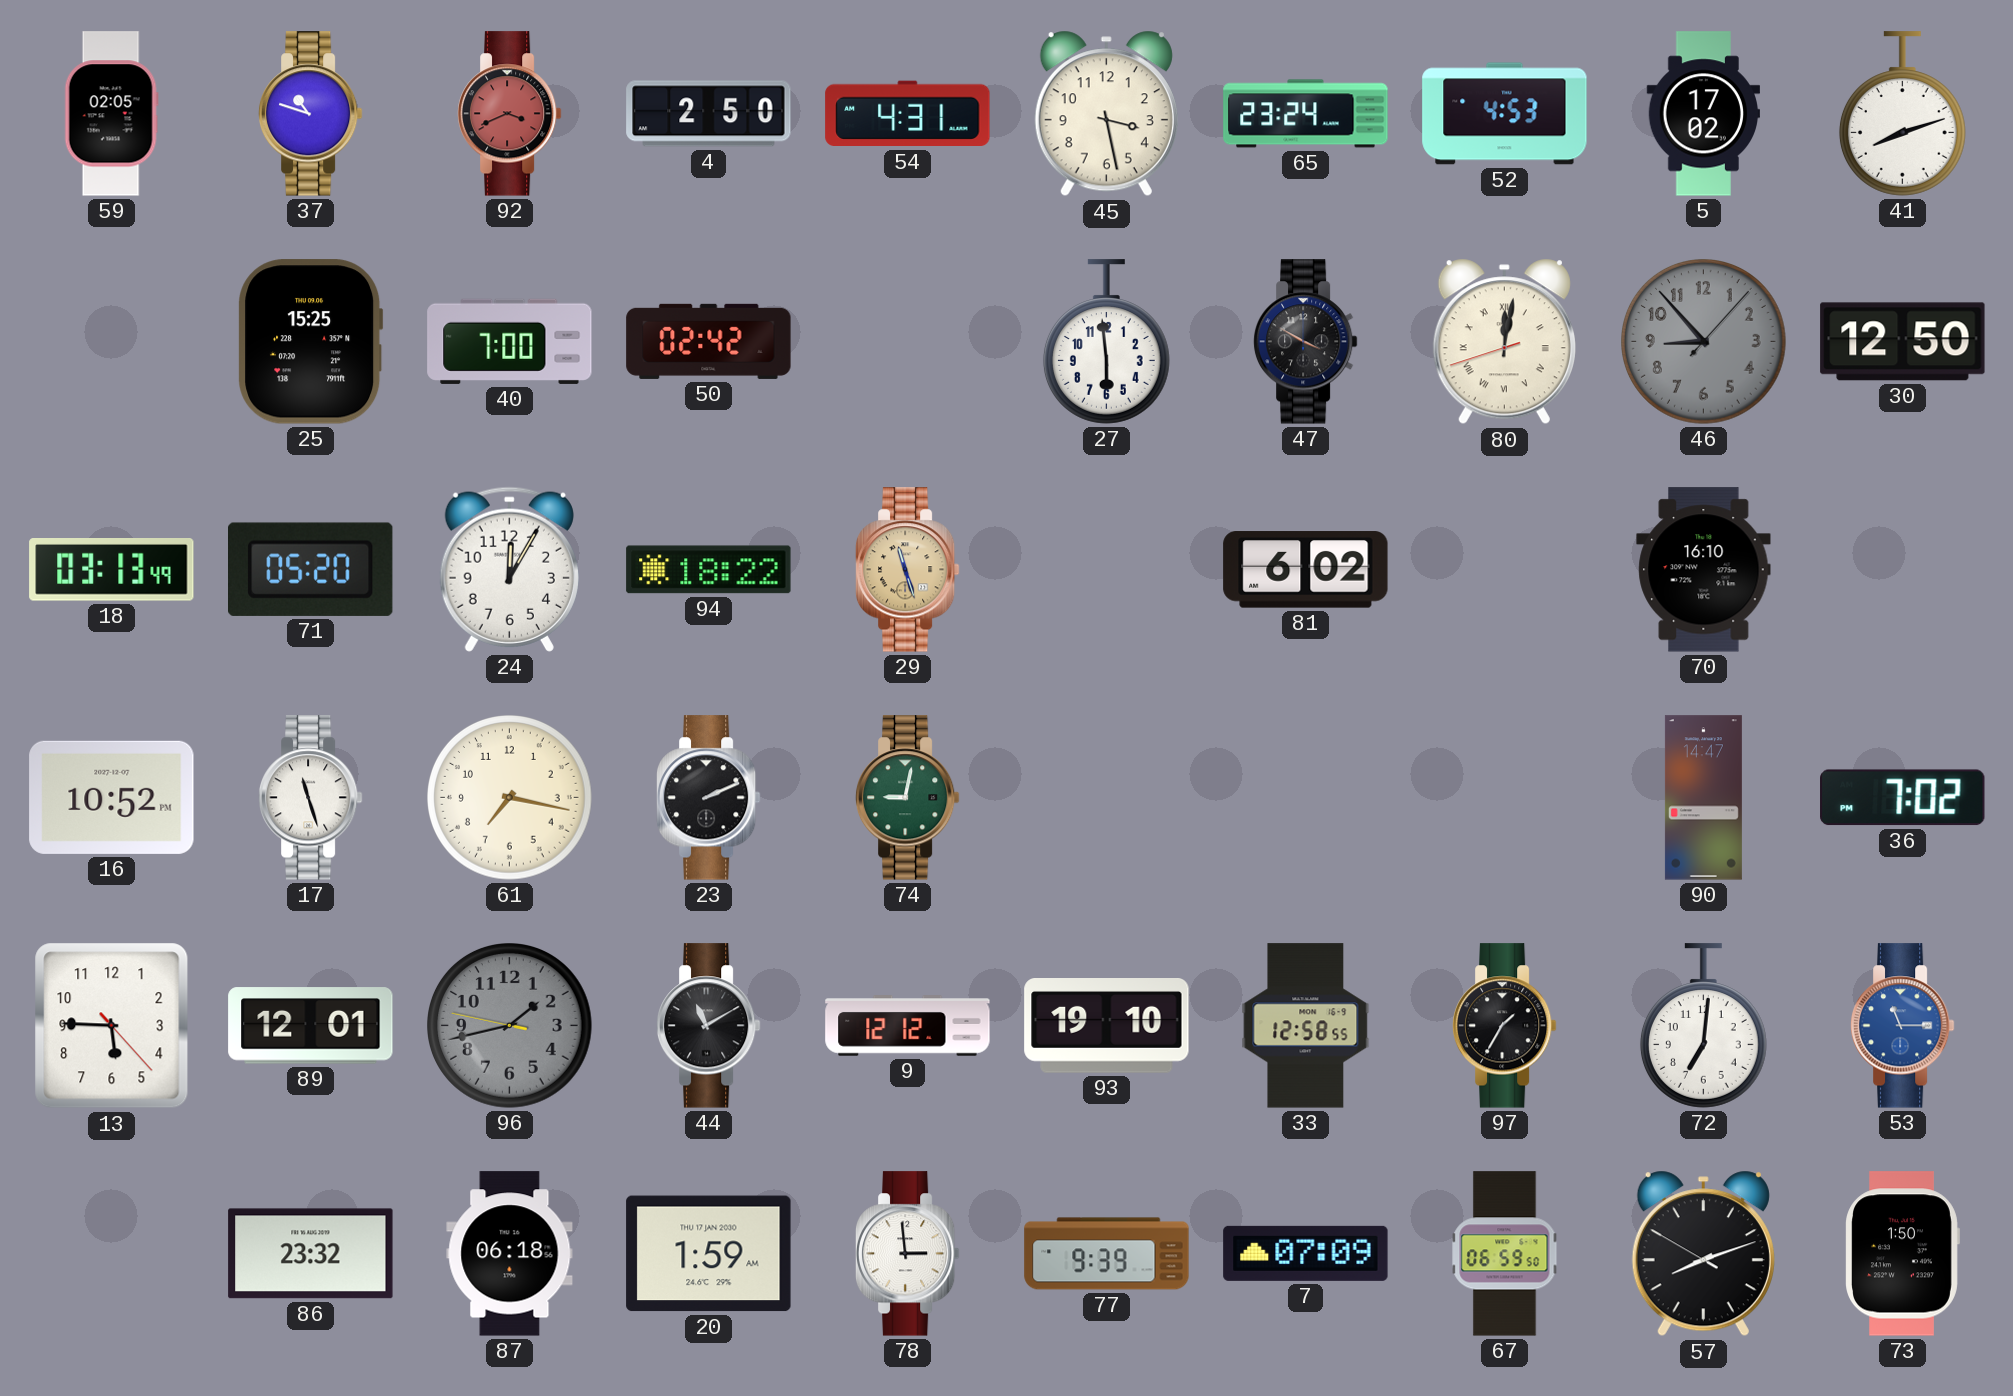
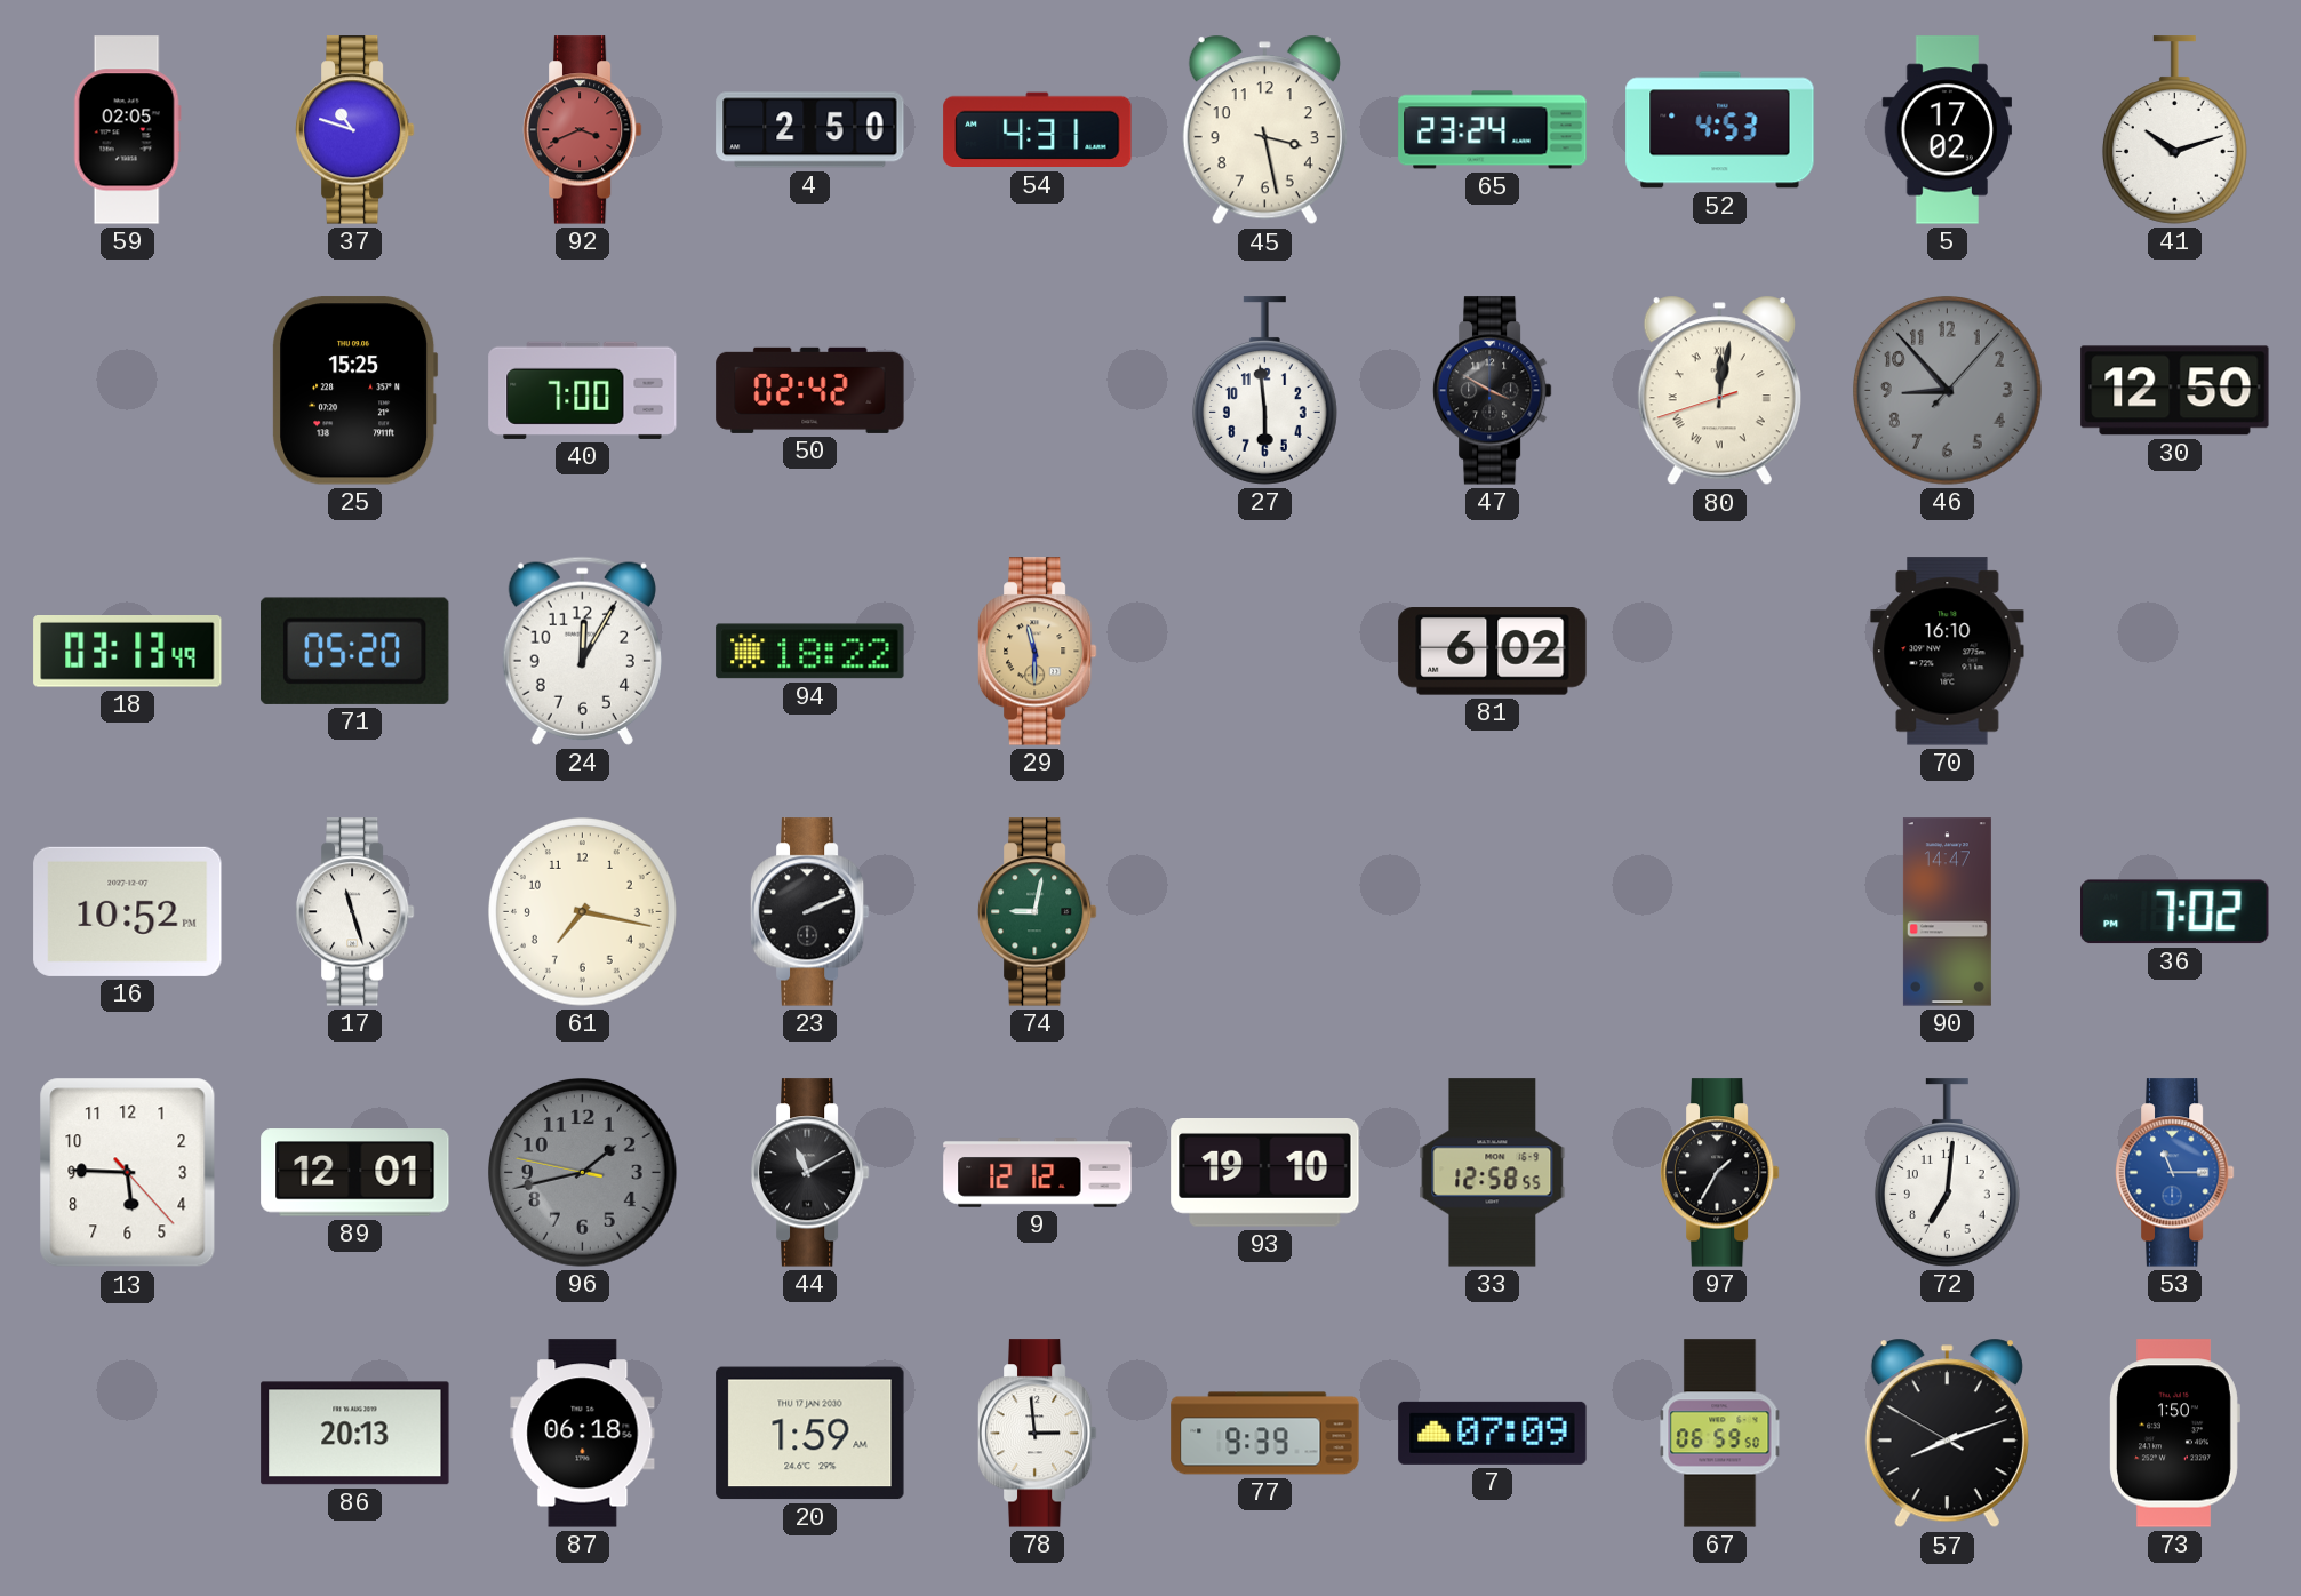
41: 8:12 -> 10:12
29: 11:27 -> 11:30
86: 23:32 -> 20:13
